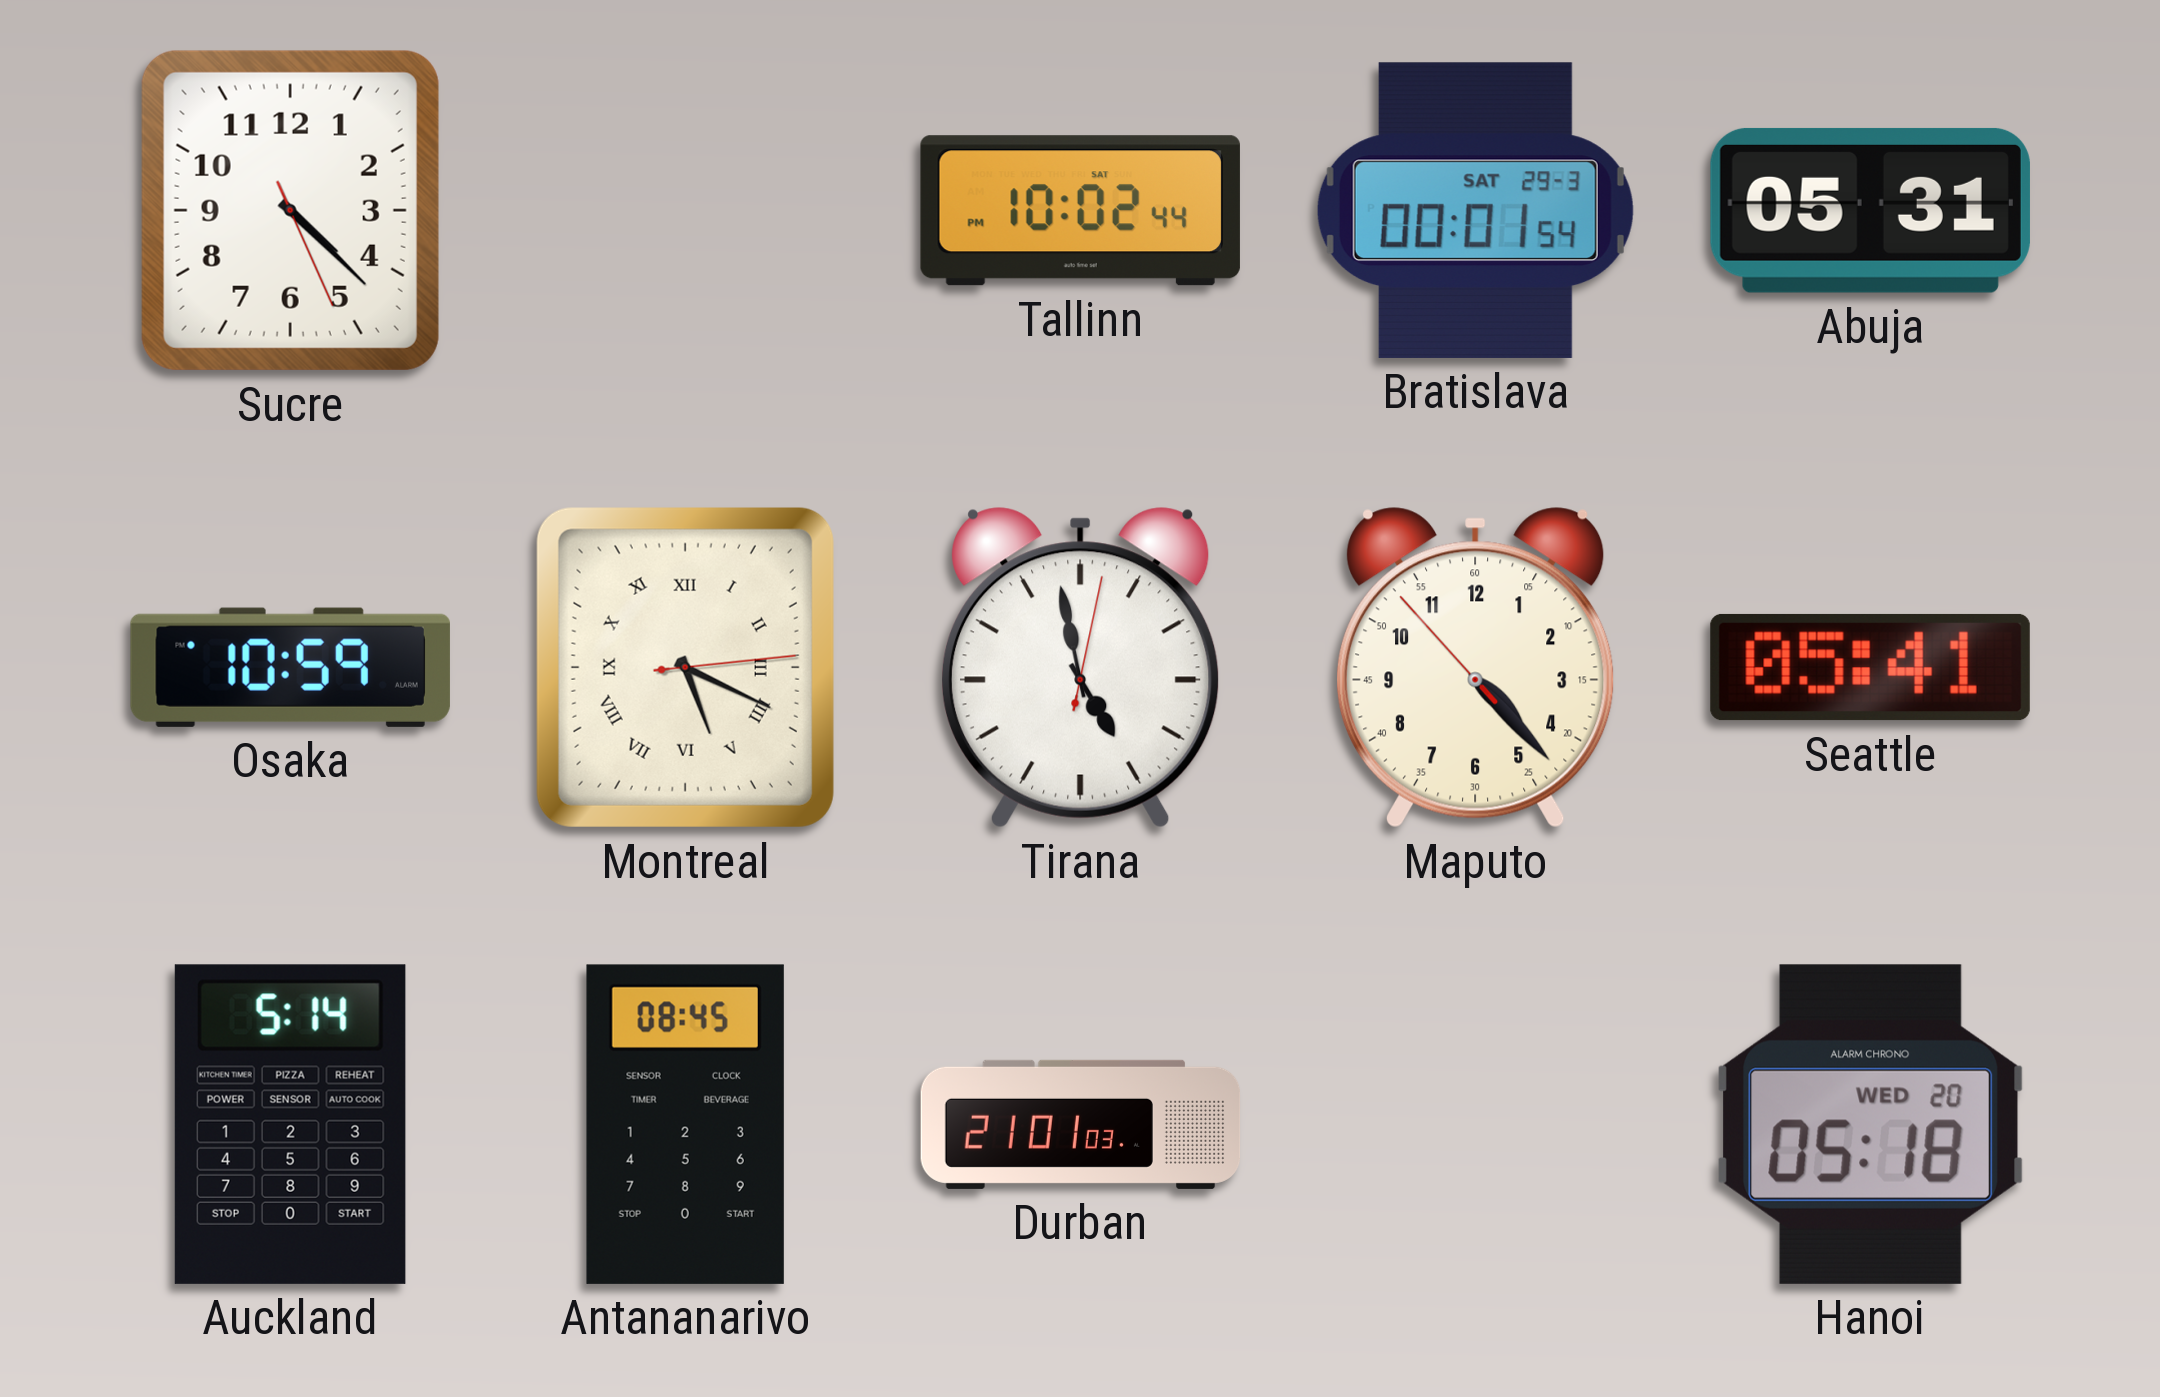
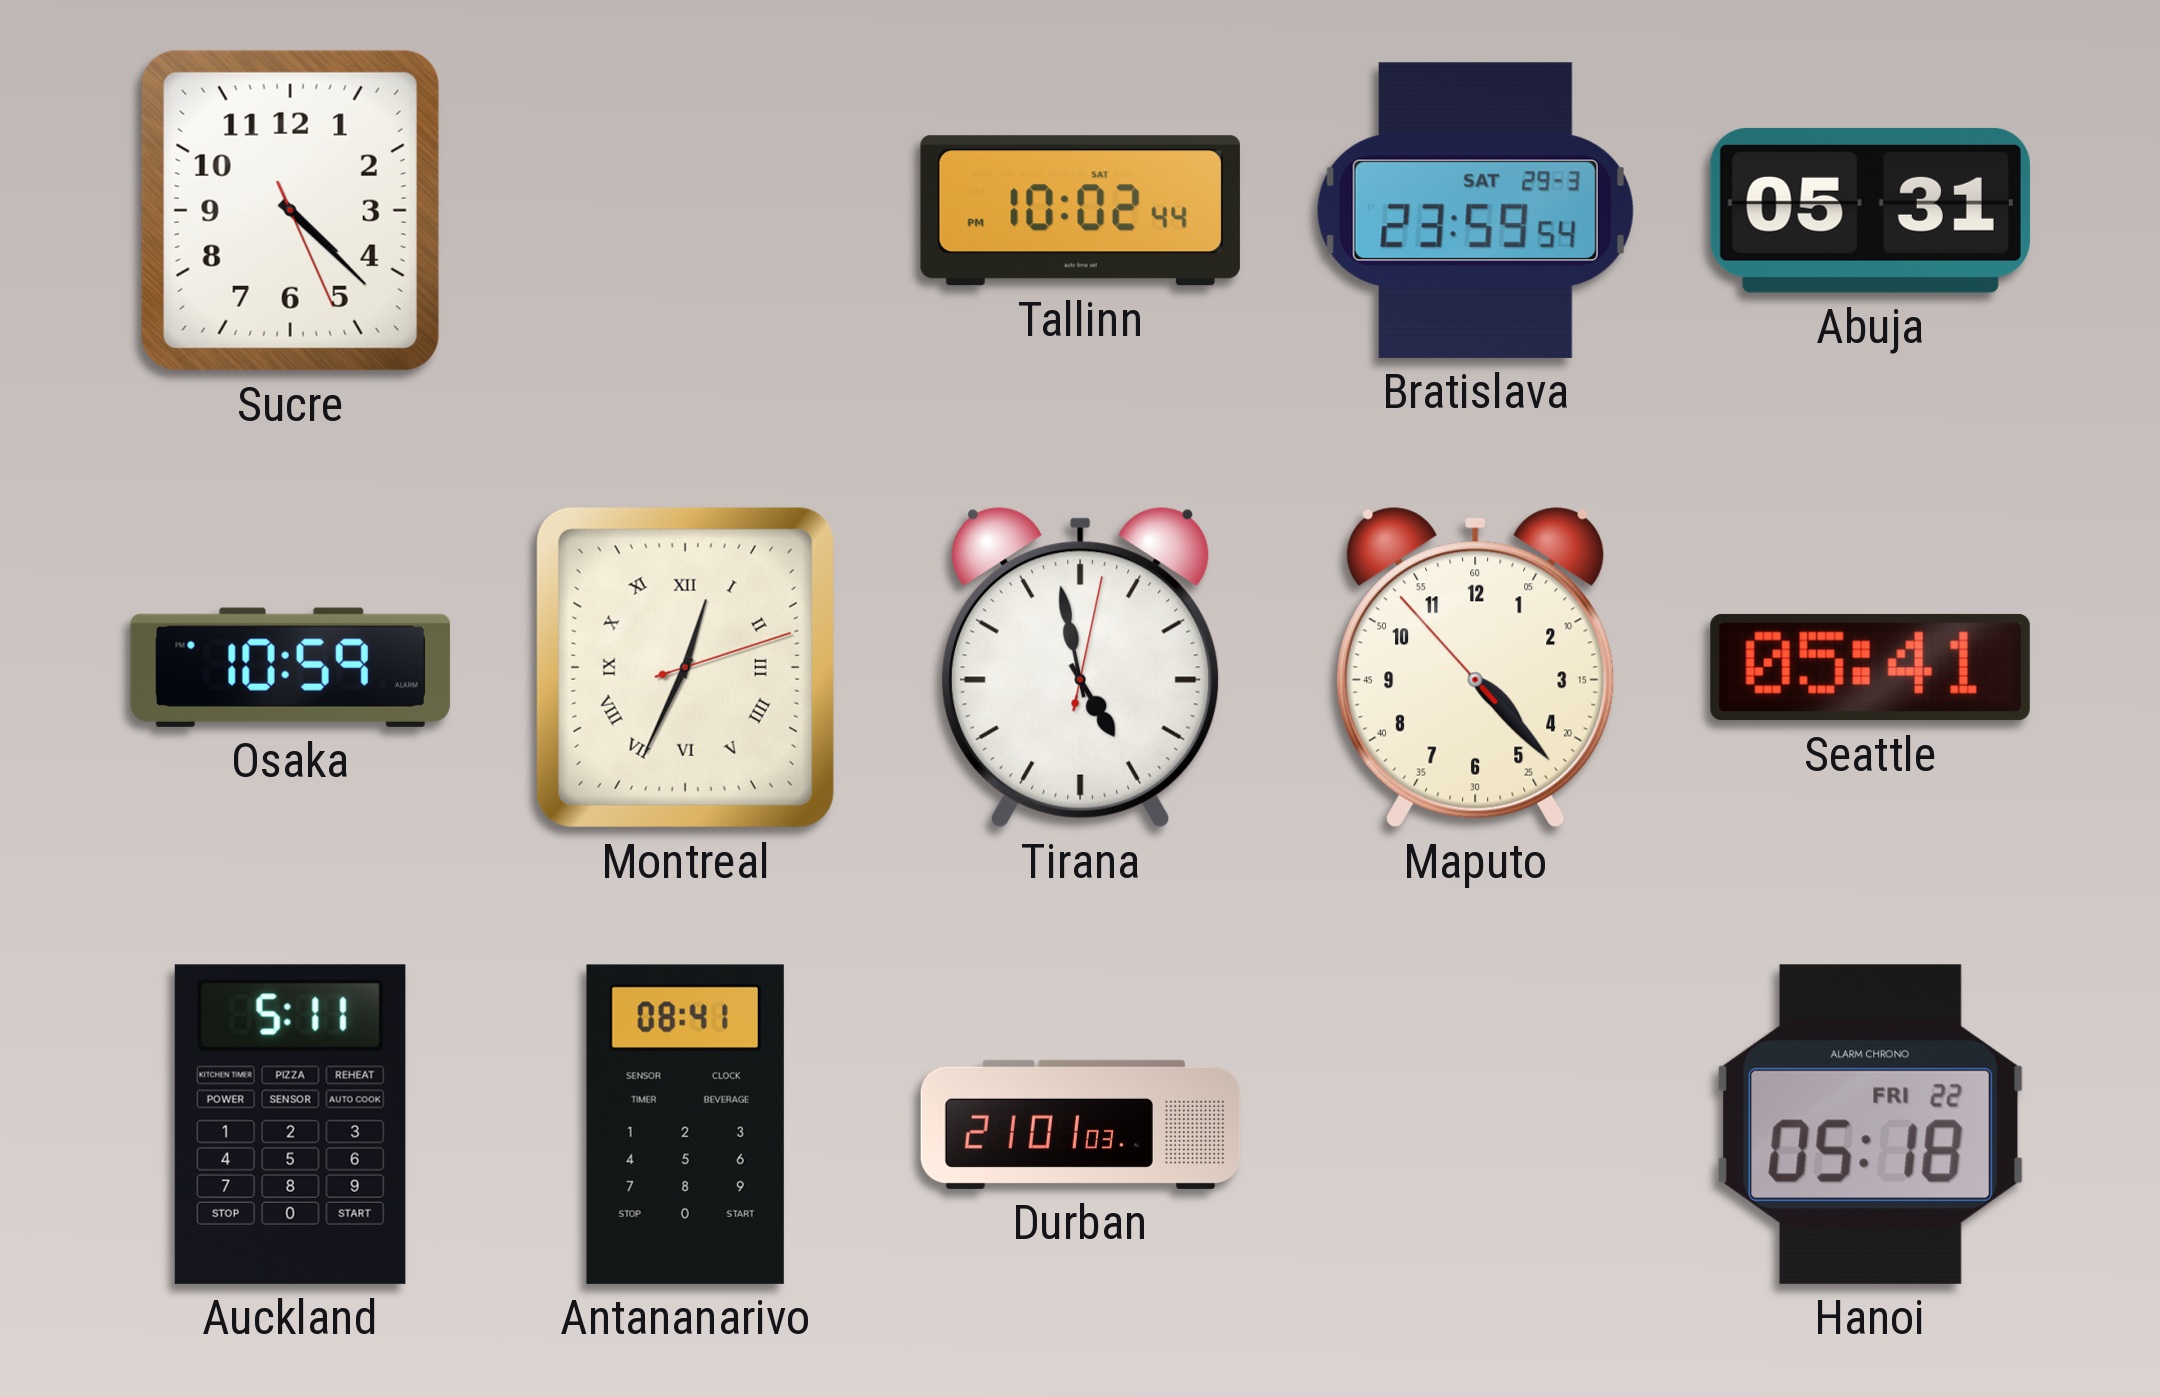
Bratislava: 00:01 -> 23:59
Montreal: 5:19 -> 12:34
Auckland: 5:14 -> 5:11
Antananarivo: 08:45 -> 08:41
Hanoi date: WED 20 -> FRI 22
